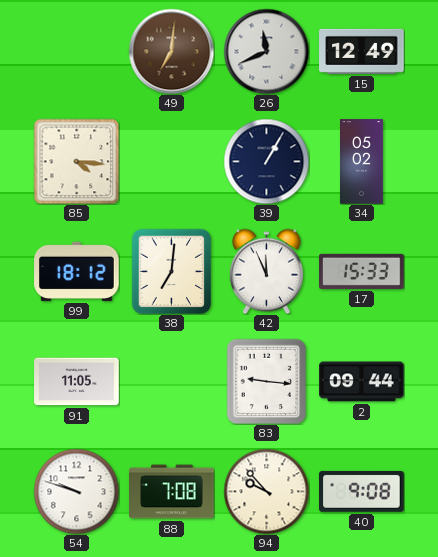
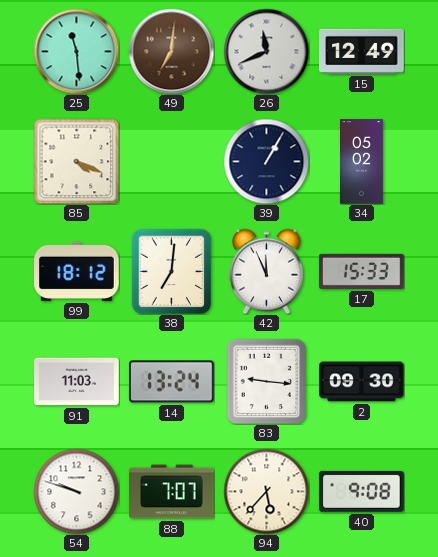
25: none -> 11:29
85: 4:16 -> 4:19
91: 11:05 -> 11:03
14: none -> 13:24
2: 09:44 -> 09:30
88: 7:08 -> 7:07
94: 9:53 -> 5:37
